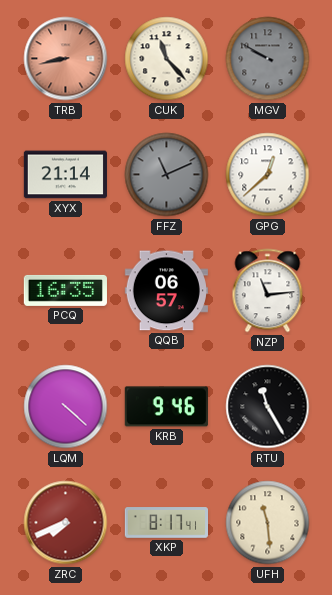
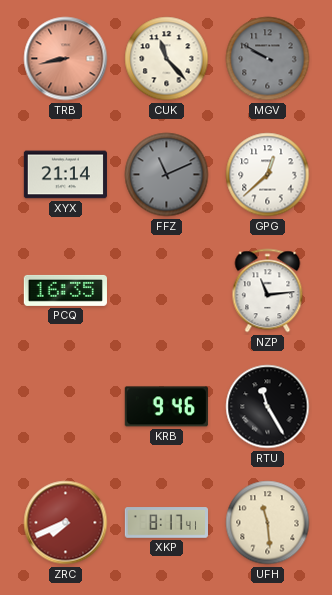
QQB: 06:57 -> none
LQM: 4:22 -> none
